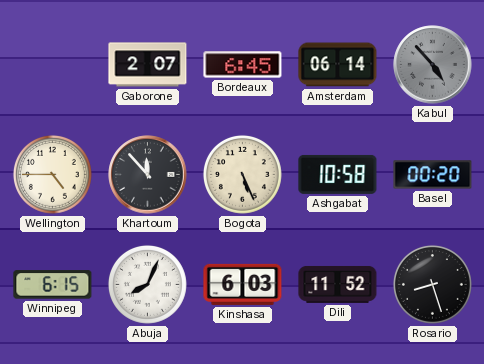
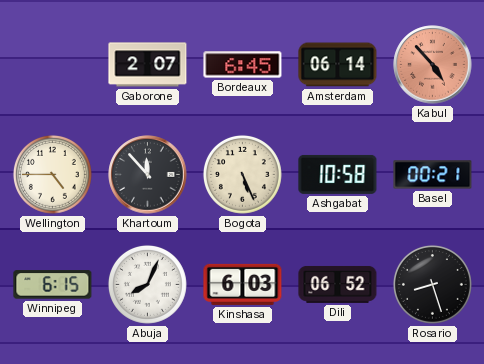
Kabul dial: grey -> salmon
Basel: 00:20 -> 00:21
Dili: 11:52 -> 06:52
